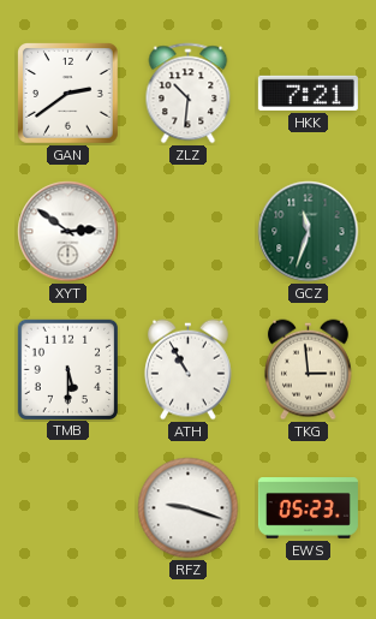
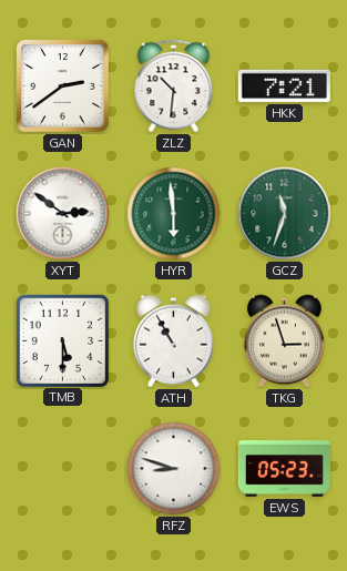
HYR: none -> 5:59
TKG: 2:59 -> 2:57
RFZ: 9:18 -> 8:48
